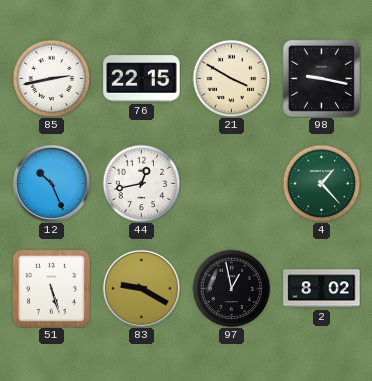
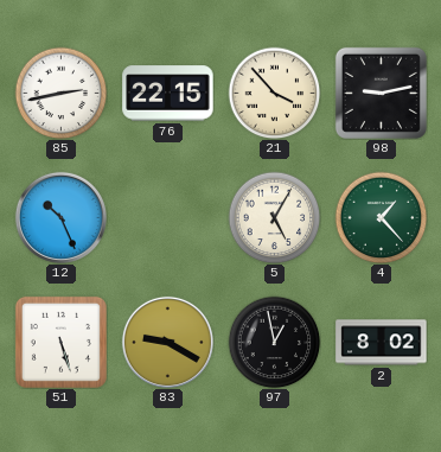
21: 3:50 -> 3:53
98: 9:17 -> 9:13
44: 12:43 -> none
5: none -> 5:05
